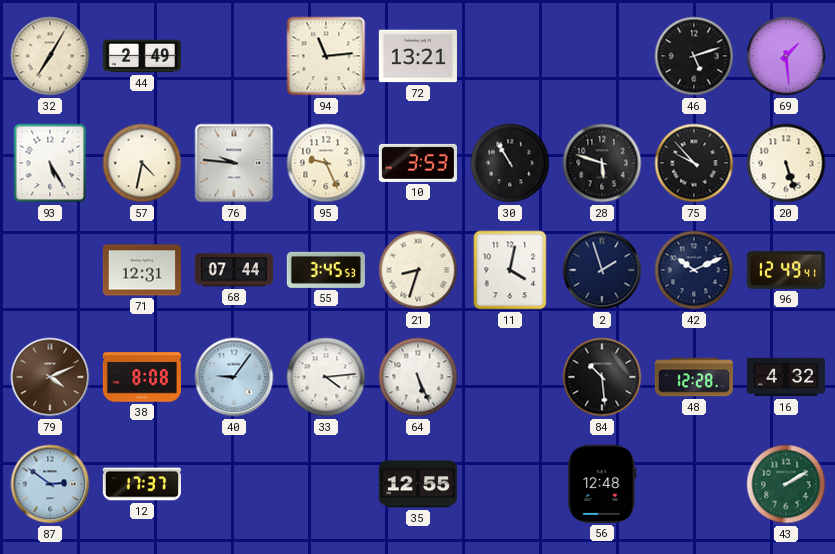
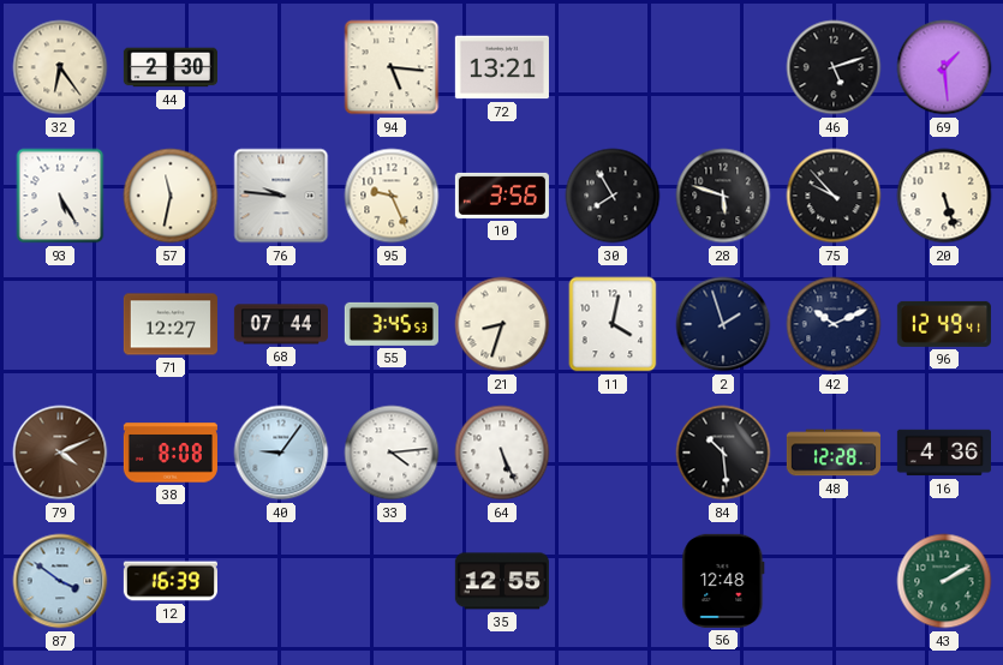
32: 7:05 -> 6:24
44: 2:49 -> 2:30
94: 11:14 -> 5:16
57: 4:32 -> 11:32
10: 3:53 -> 3:56
30: 10:55 -> 7:55
71: 12:31 -> 12:27
16: 4:32 -> 4:36
87: 2:51 -> 3:51
12: 17:37 -> 16:39
